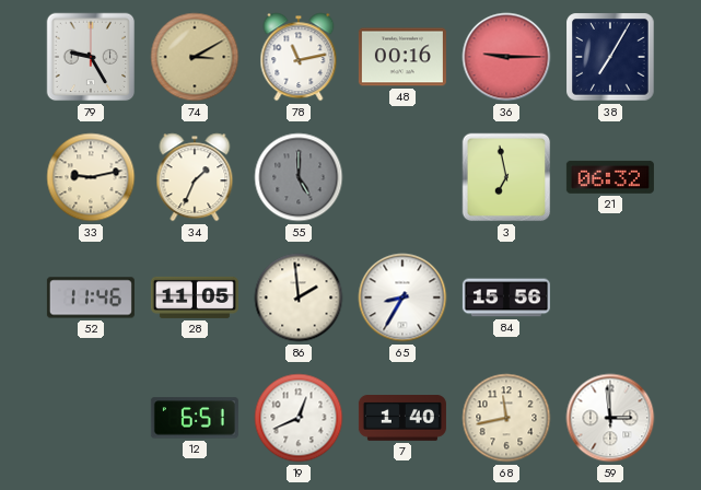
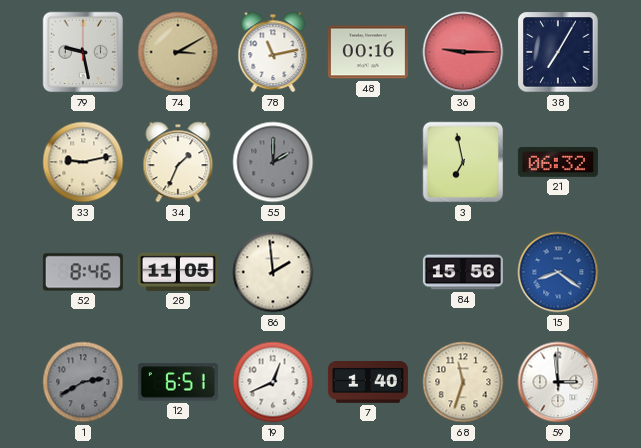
79: 9:25 -> 9:28
55: 5:00 -> 2:00
52: 11:46 -> 8:46
65: 8:35 -> none
15: none -> 8:21
1: none -> 2:40
68: 11:43 -> 11:33
